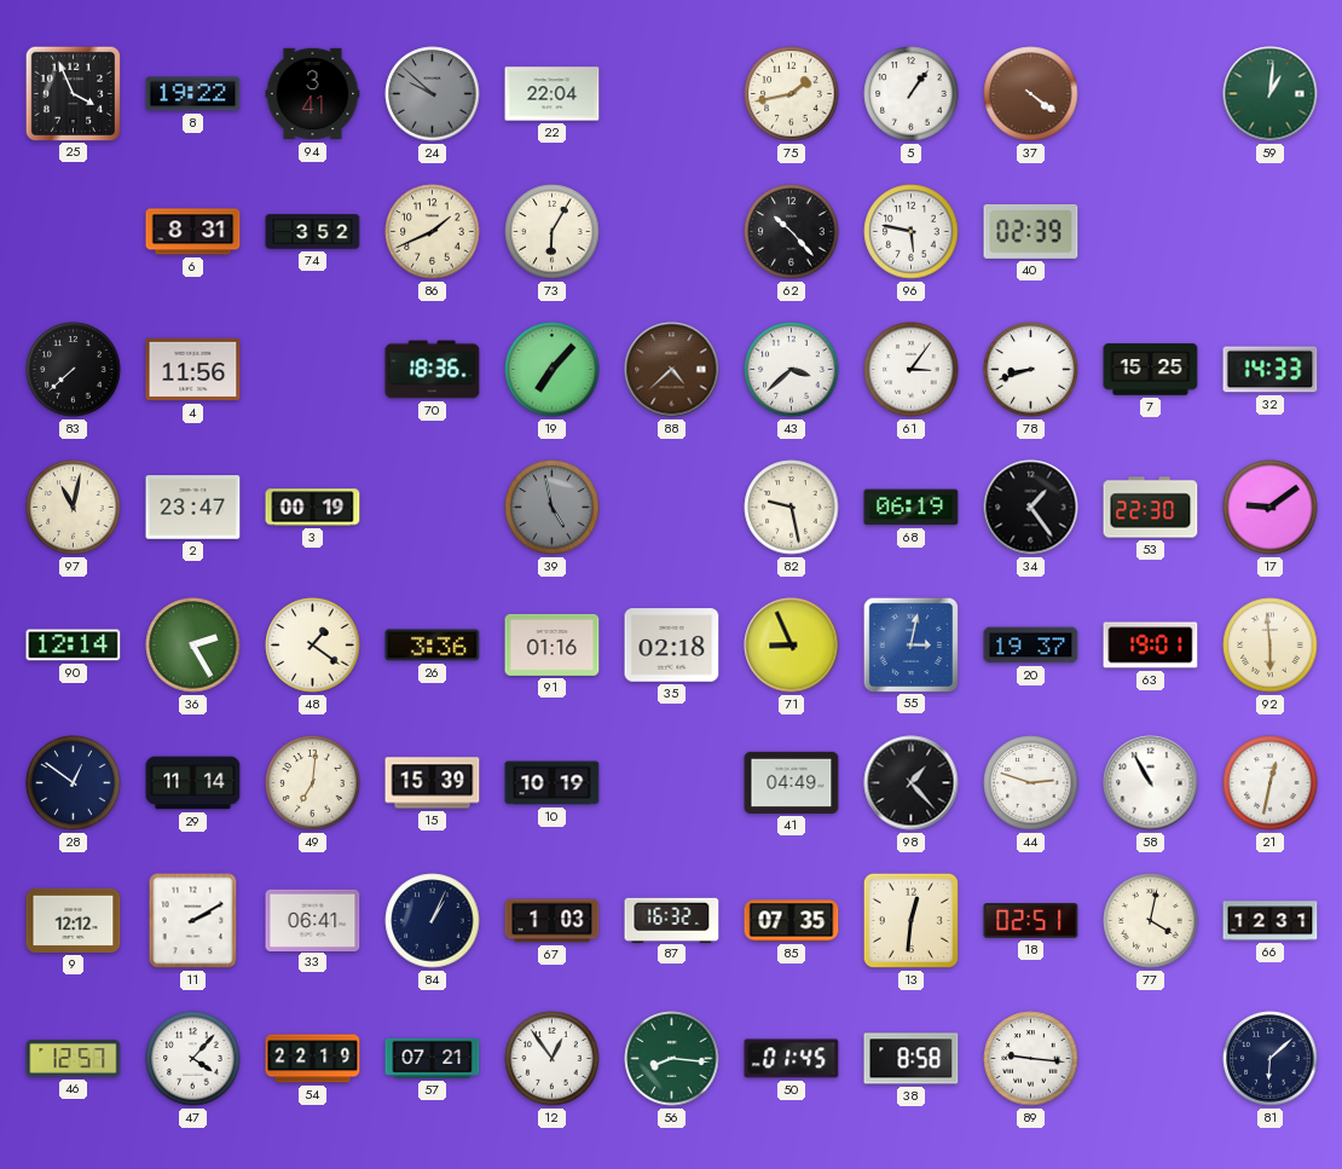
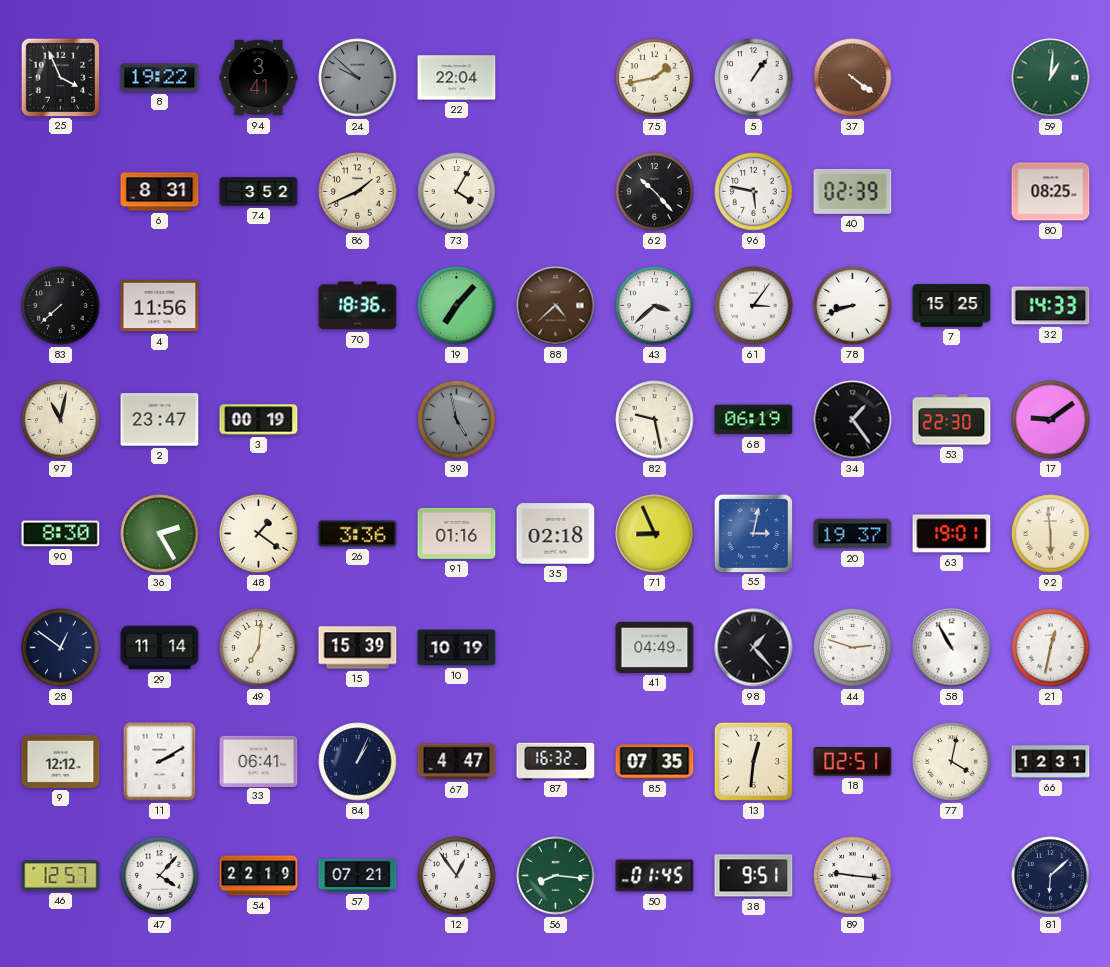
73: 6:05 -> 4:05
80: none -> 08:25
90: 12:14 -> 8:30
67: 1:03 -> 4:47
38: 8:58 -> 9:51
